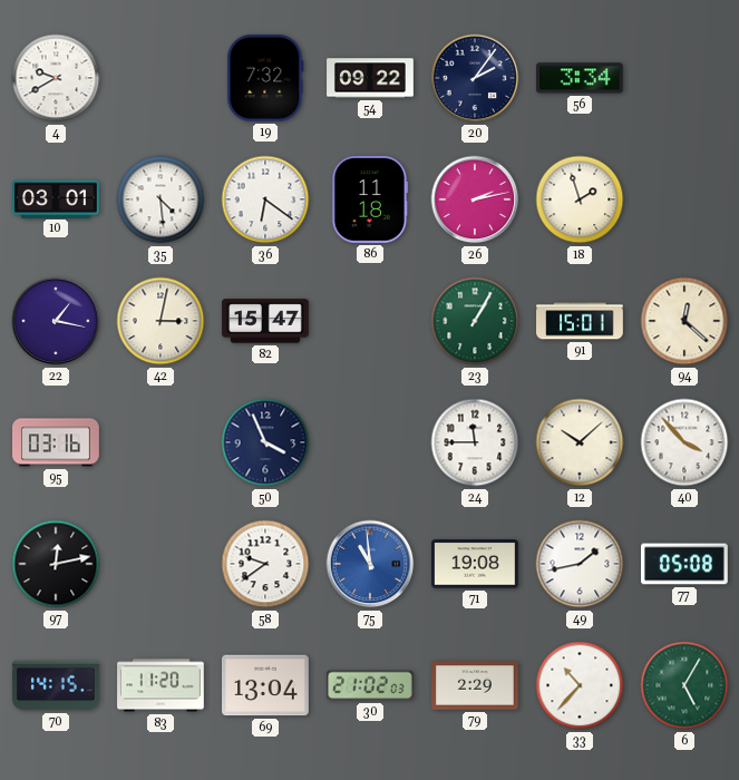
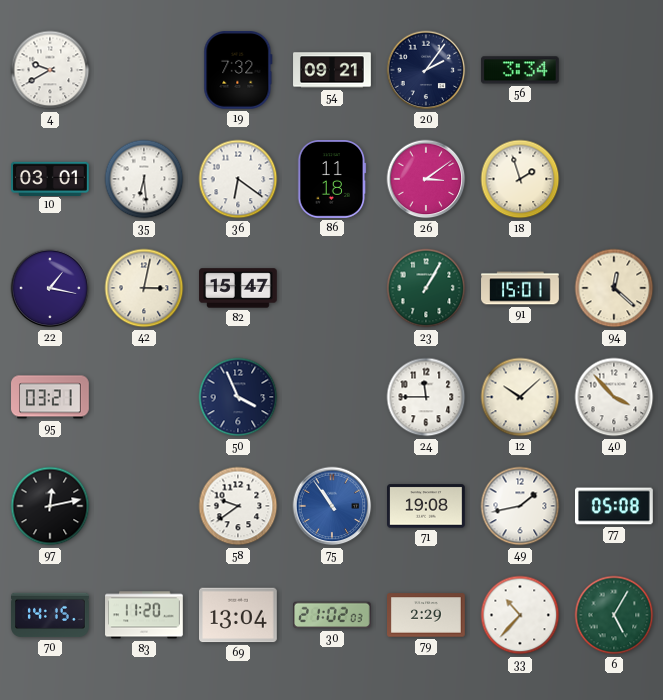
54: 09:22 -> 09:21
35: 4:29 -> 6:29
26: 2:13 -> 3:09
95: 03:16 -> 03:21
75: 10:59 -> 10:54
